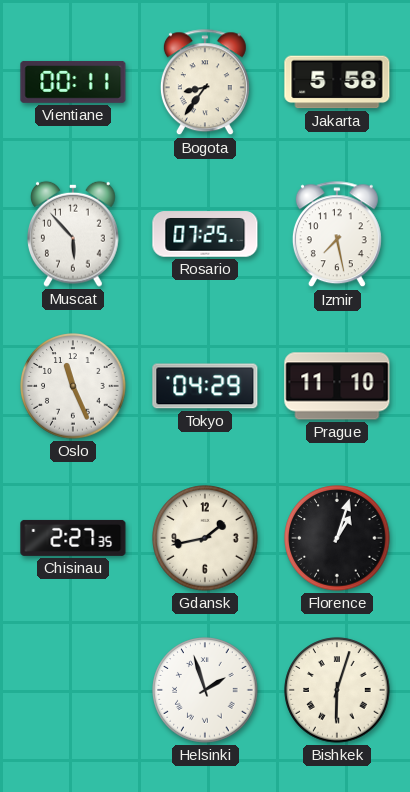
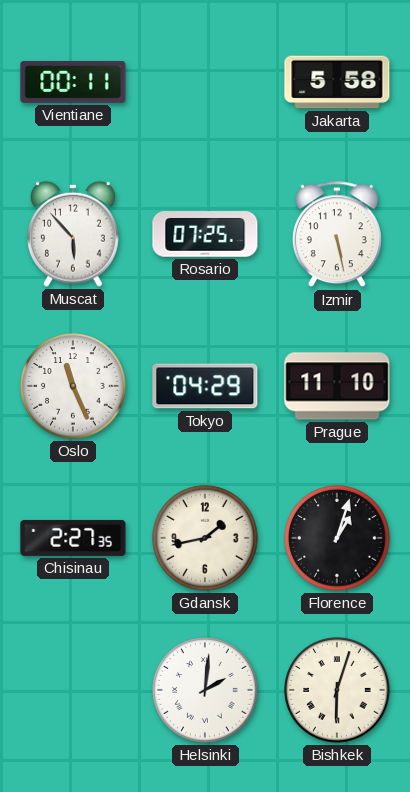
Bogota: 8:36 -> none
Izmir: 7:28 -> 5:28
Helsinki: 1:57 -> 2:01
